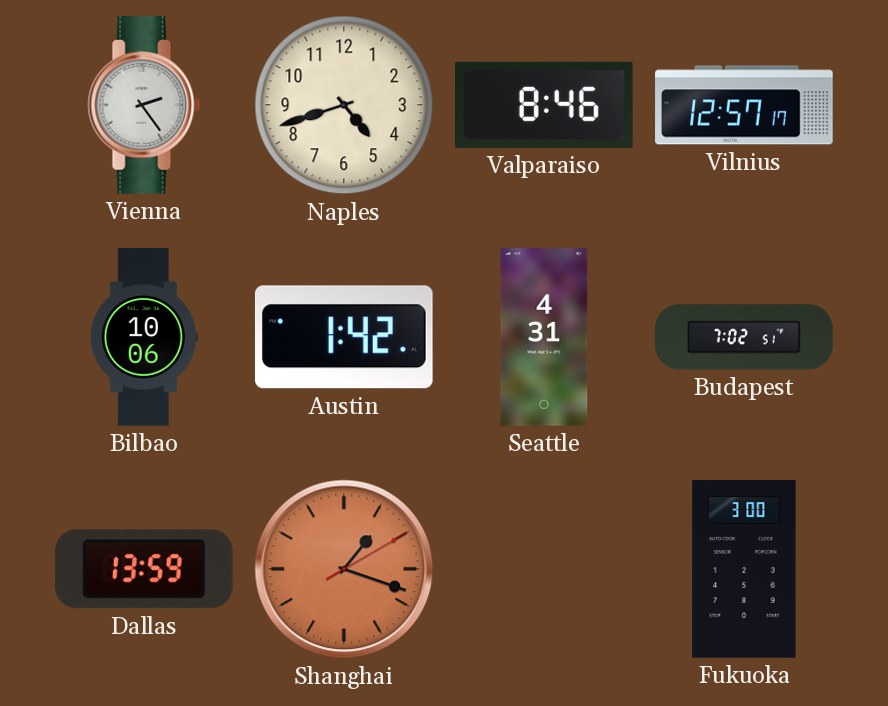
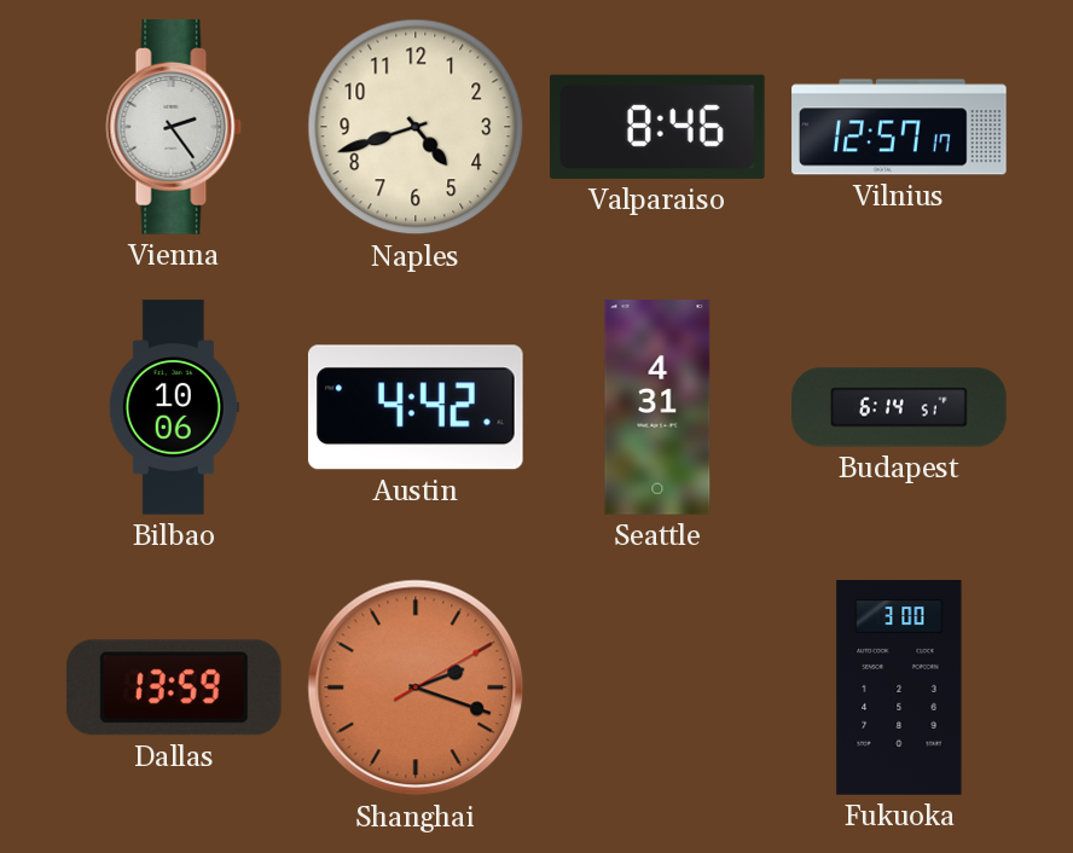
Austin: 1:42 -> 4:42
Budapest: 7:02 -> 6:14
Shanghai: 1:18 -> 2:18
